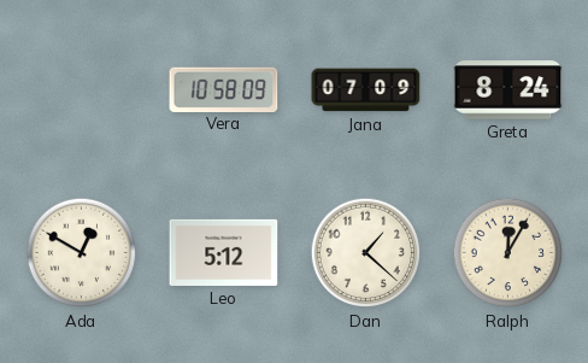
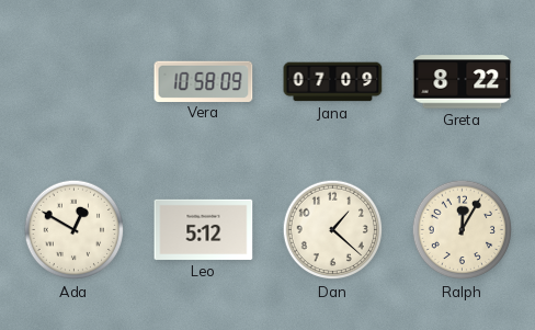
Greta: 8:24 -> 8:22
